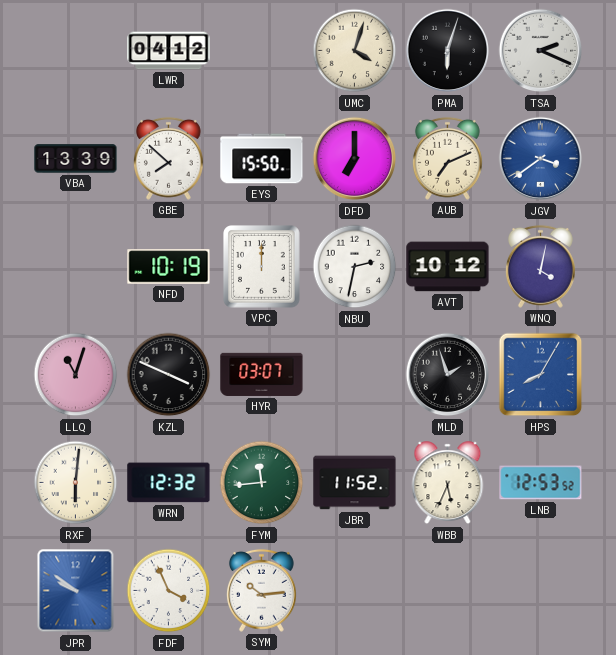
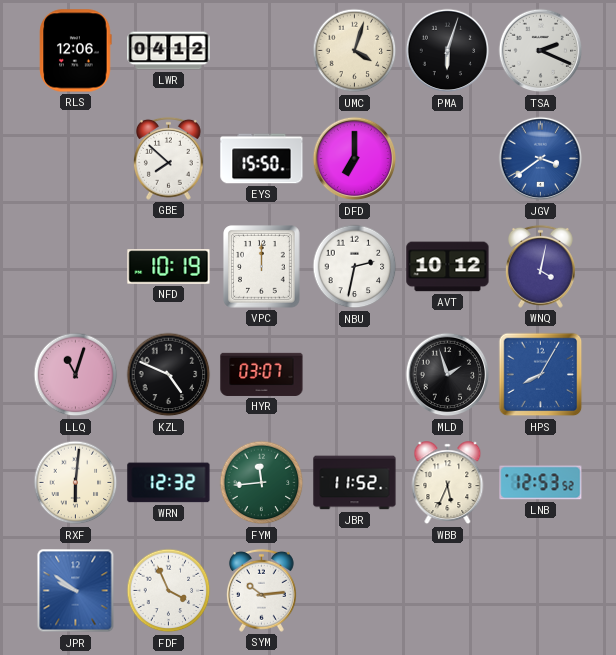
RLS: none -> 12:06
VBA: 13:39 -> none
AUB: 7:11 -> none
KZL: 3:49 -> 4:49
